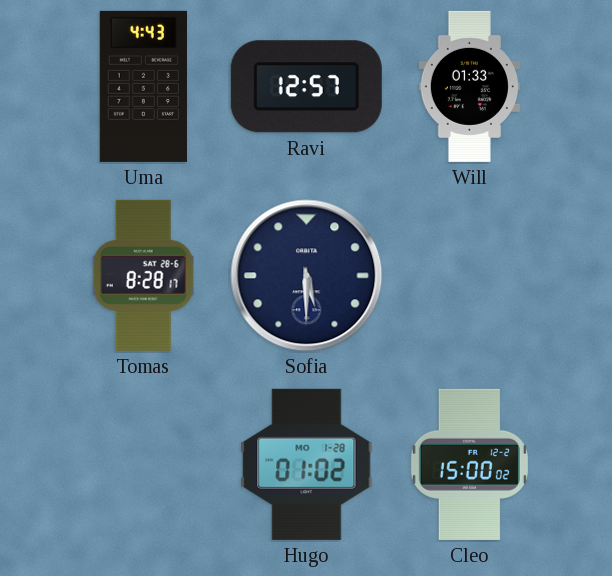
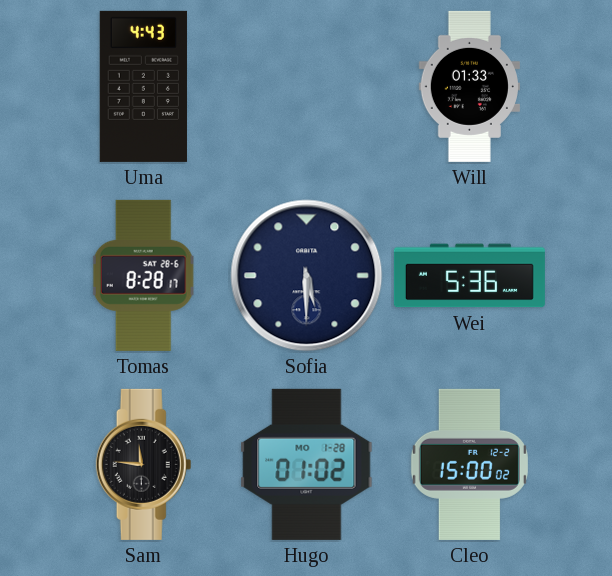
Ravi: 12:57 -> none
Wei: none -> 5:36
Sam: none -> 11:46
